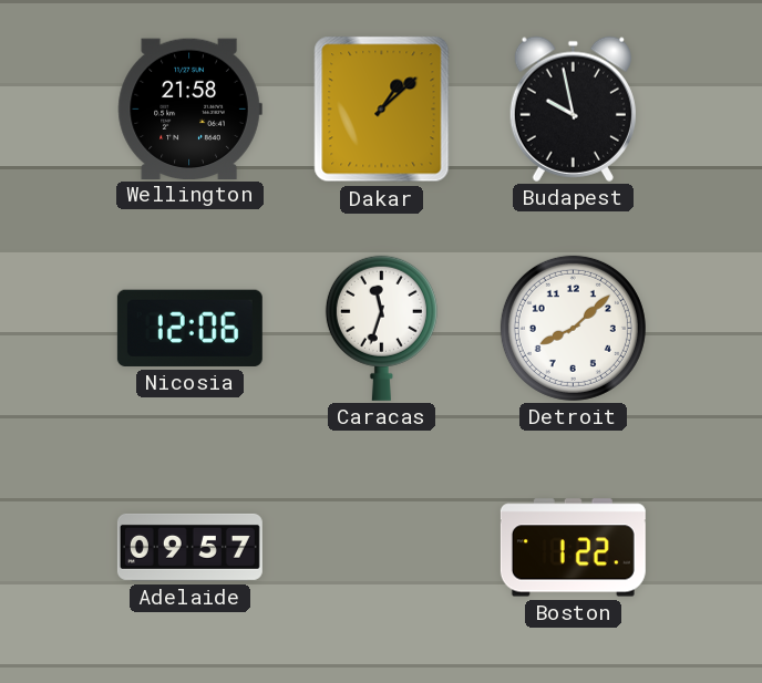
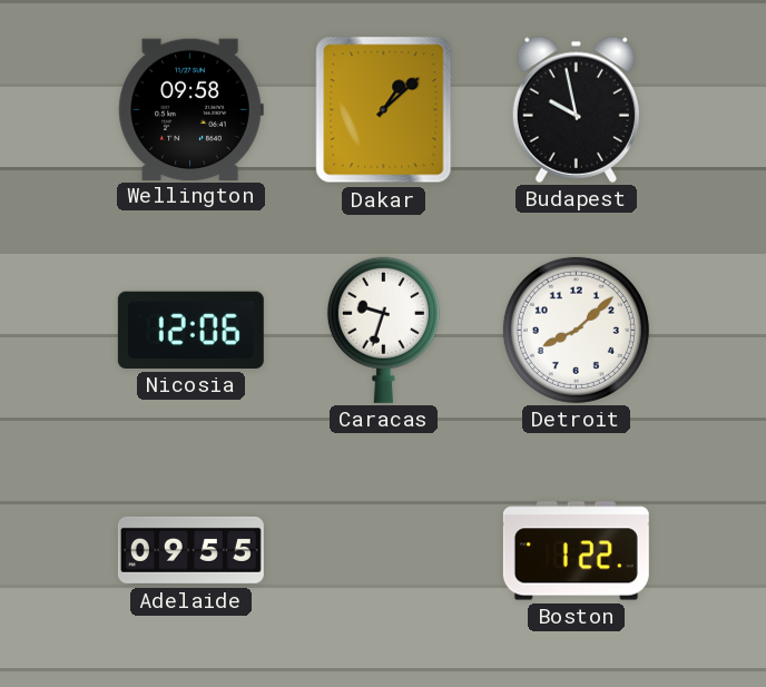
Wellington: 21:58 -> 09:58
Caracas: 11:33 -> 9:33
Adelaide: 09:57 -> 09:55
